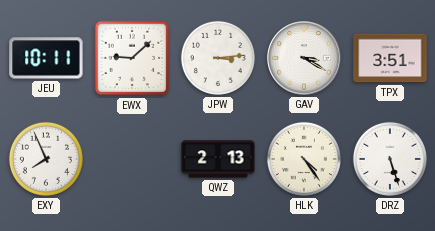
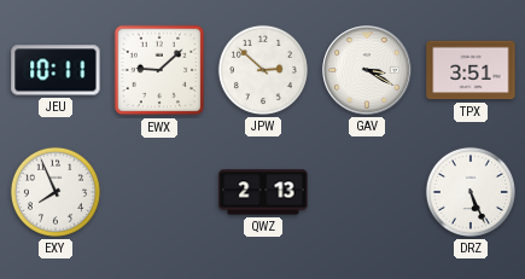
JPW: 3:14 -> 2:52
HLK: 4:24 -> none
DRZ: 5:27 -> 5:26
